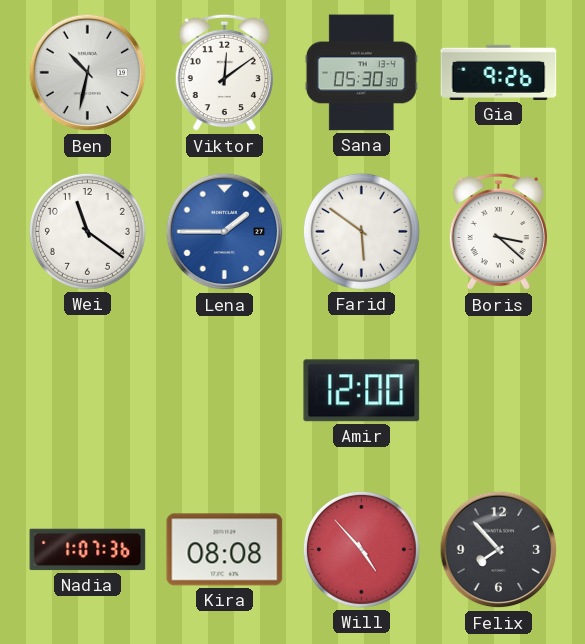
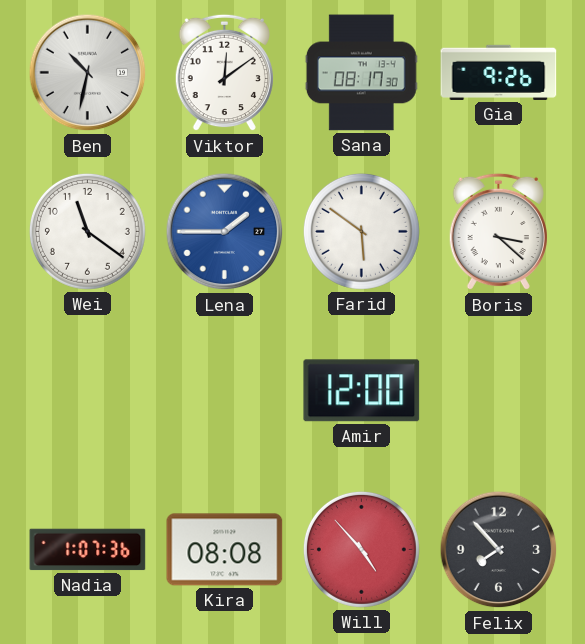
Sana: 05:30 -> 08:17
